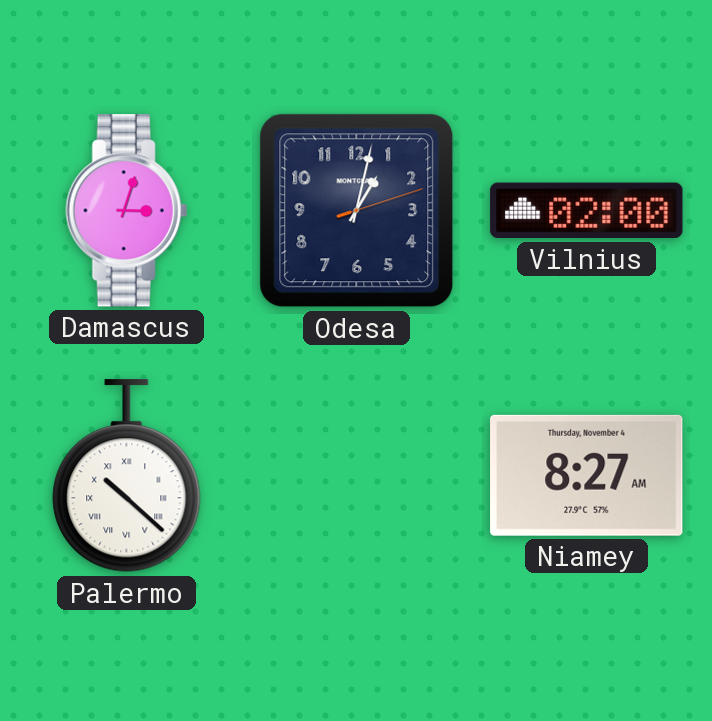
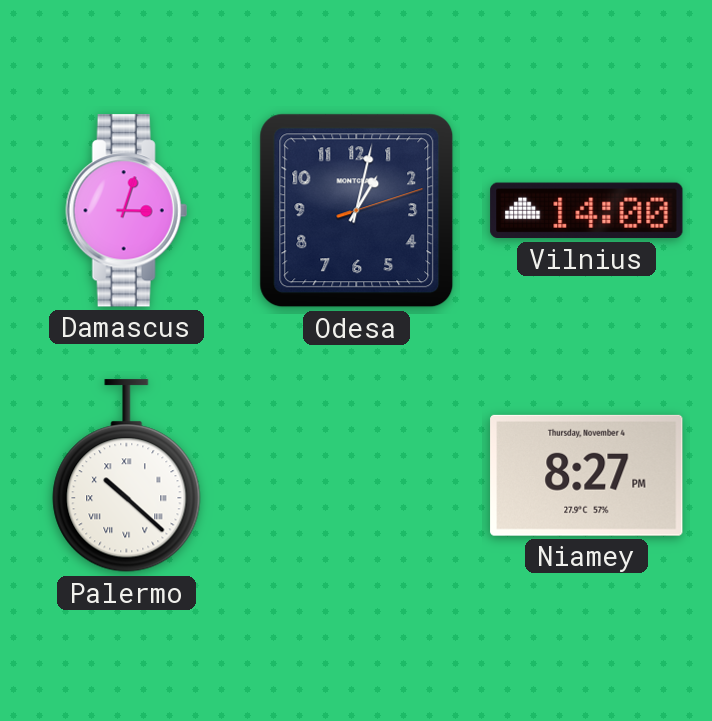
Vilnius: 02:00 -> 14:00
Niamey: 8:27 AM -> 8:27 PM
